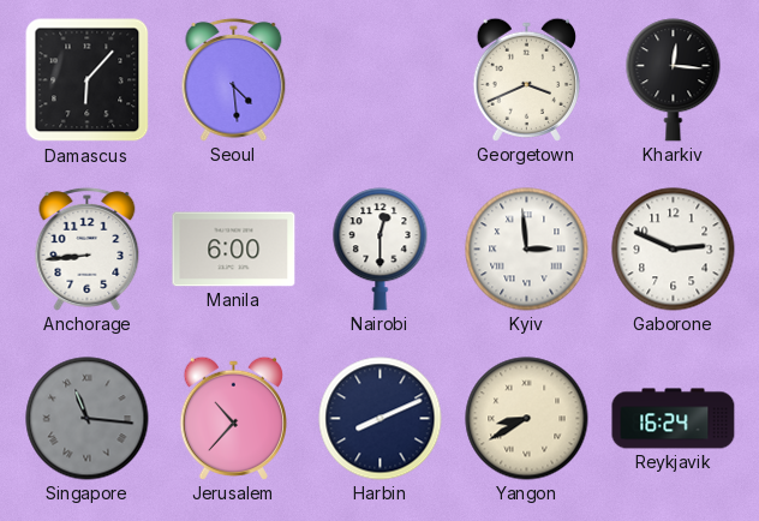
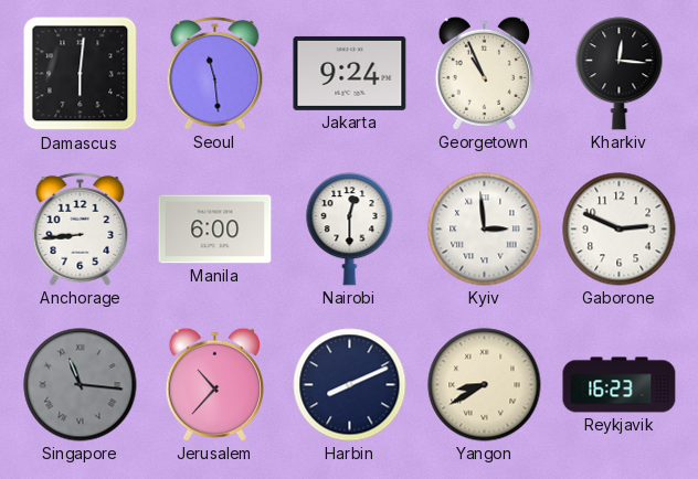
Damascus: 6:07 -> 6:01
Seoul: 4:29 -> 11:29
Jakarta: none -> 9:24
Georgetown: 3:41 -> 10:56
Reykjavik: 16:24 -> 16:23
